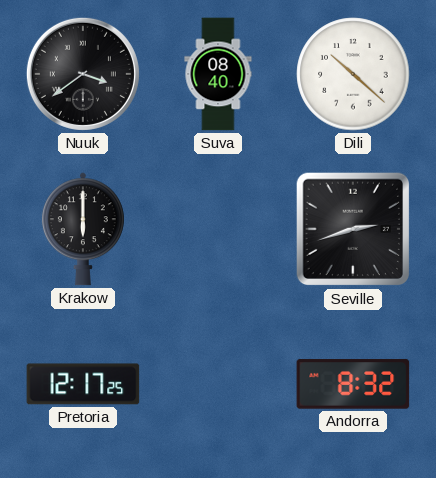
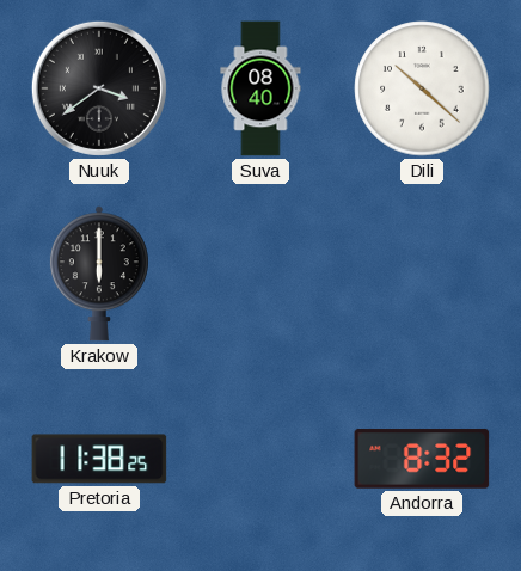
Seville: 2:42 -> none
Pretoria: 12:17 -> 11:38
